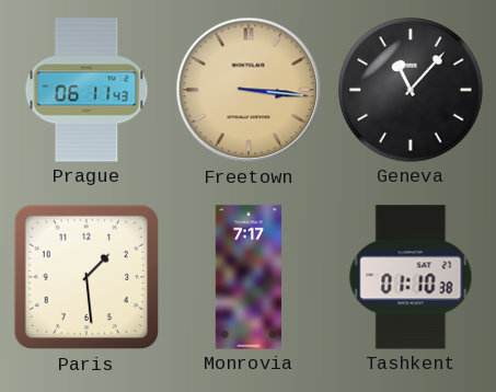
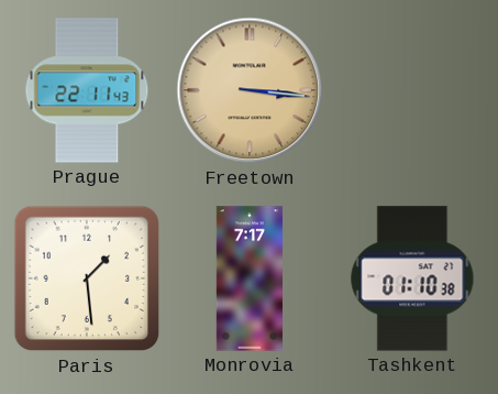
Prague: 06:11 -> 22:11
Geneva: 11:07 -> none
